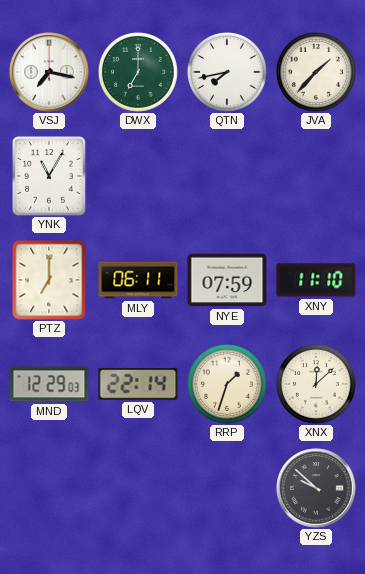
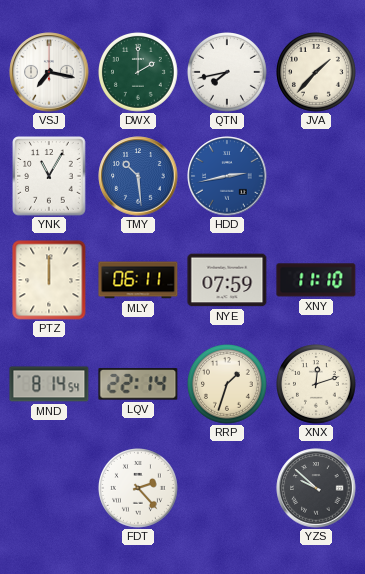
DWX: 7:00 -> 2:00
TMY: none -> 10:29
HDD: none -> 2:43
PTZ: 7:00 -> 12:00
MND: 12:29 -> 8:14
XNX: 12:08 -> 12:12
FDT: none -> 2:23
